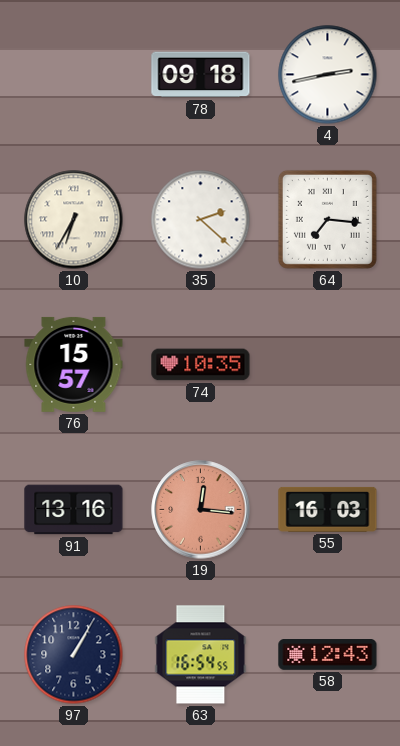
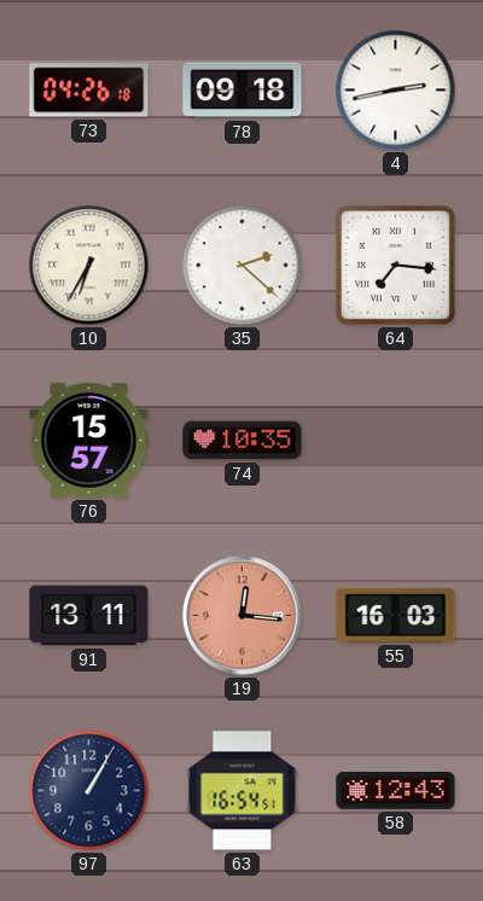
73: none -> 04:26
91: 13:16 -> 13:11
63: 16:54:55 -> 16:54:51
